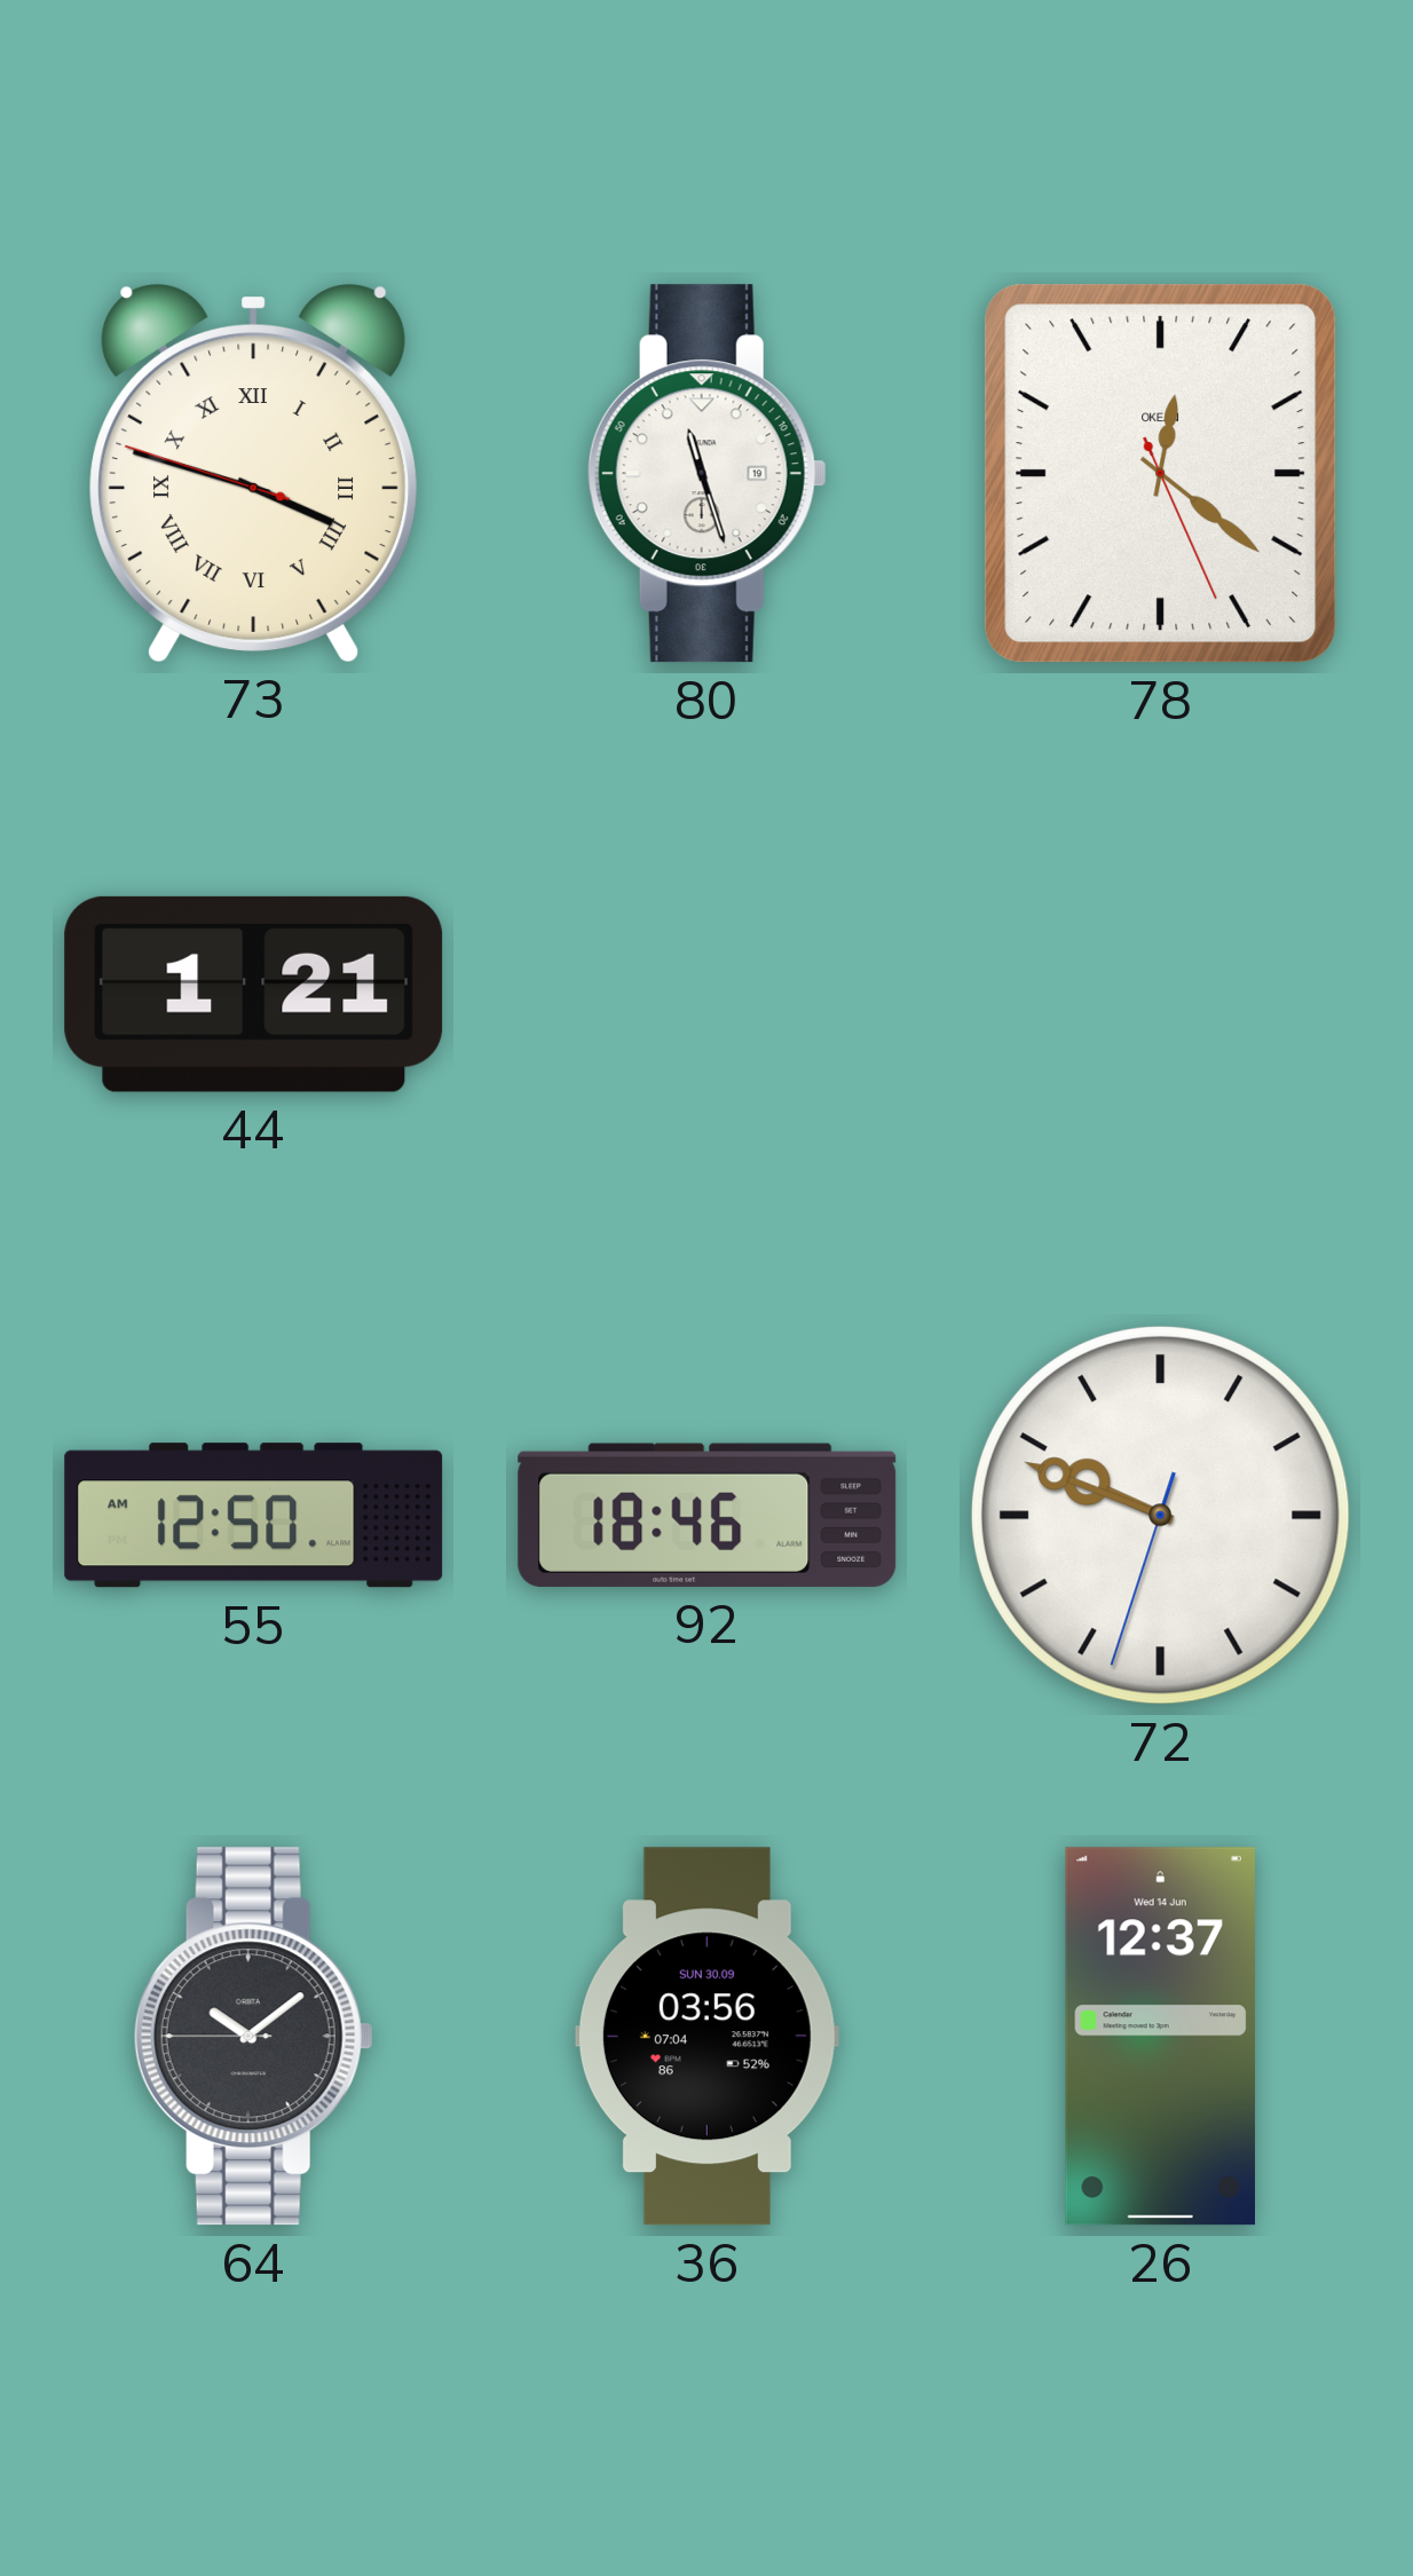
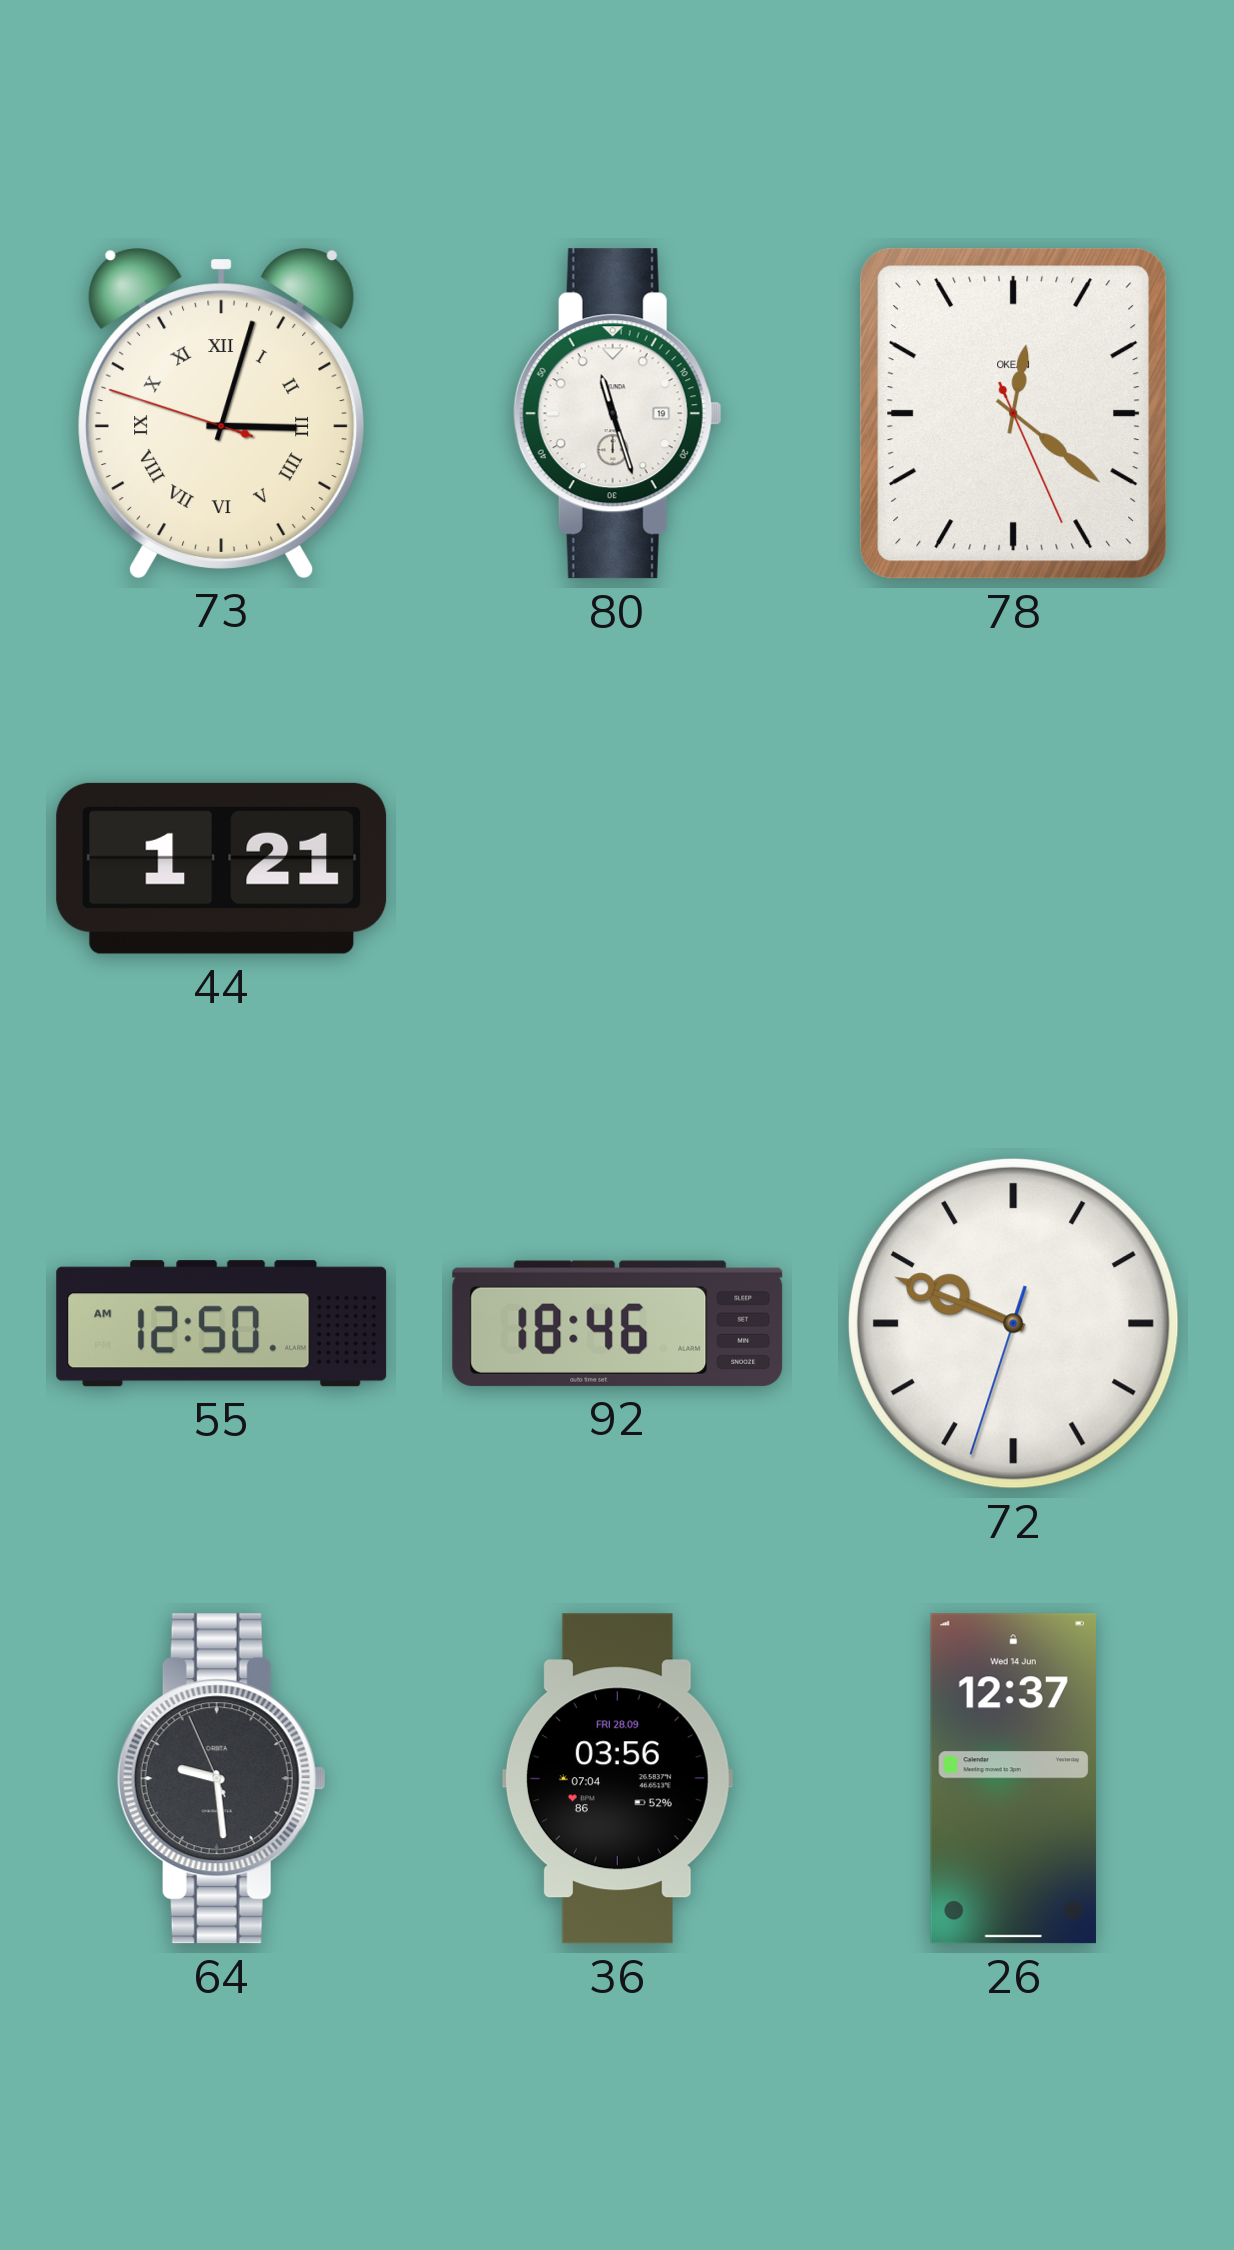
73: 3:47 -> 3:02
64: 10:08 -> 9:28
36 date: SUN 30.09 -> FRI 28.09
